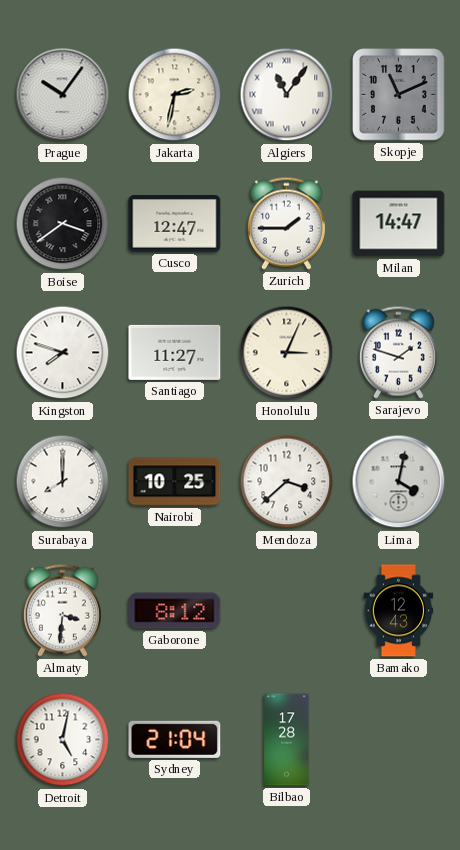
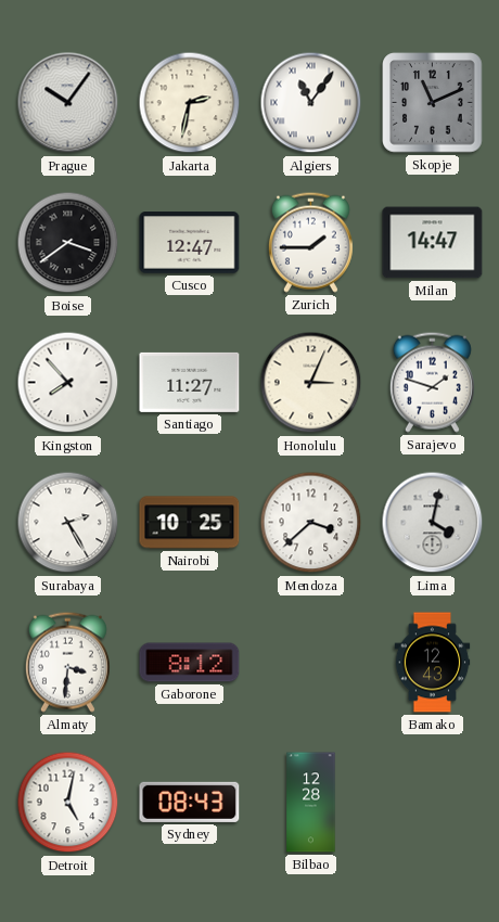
Kingston: 7:48 -> 7:53
Surabaya: 8:00 -> 2:25
Sydney: 21:04 -> 08:43
Bilbao: 17:28 -> 12:28
